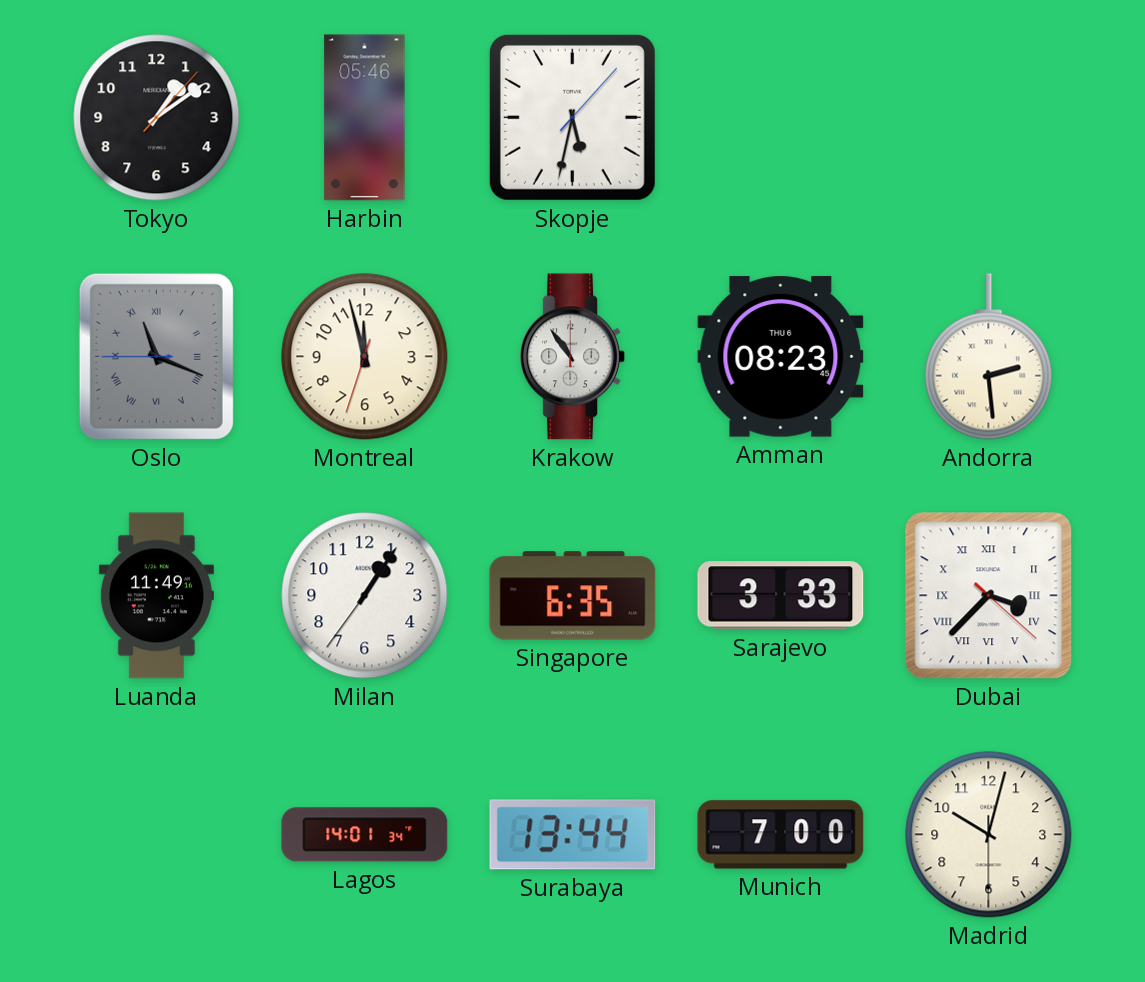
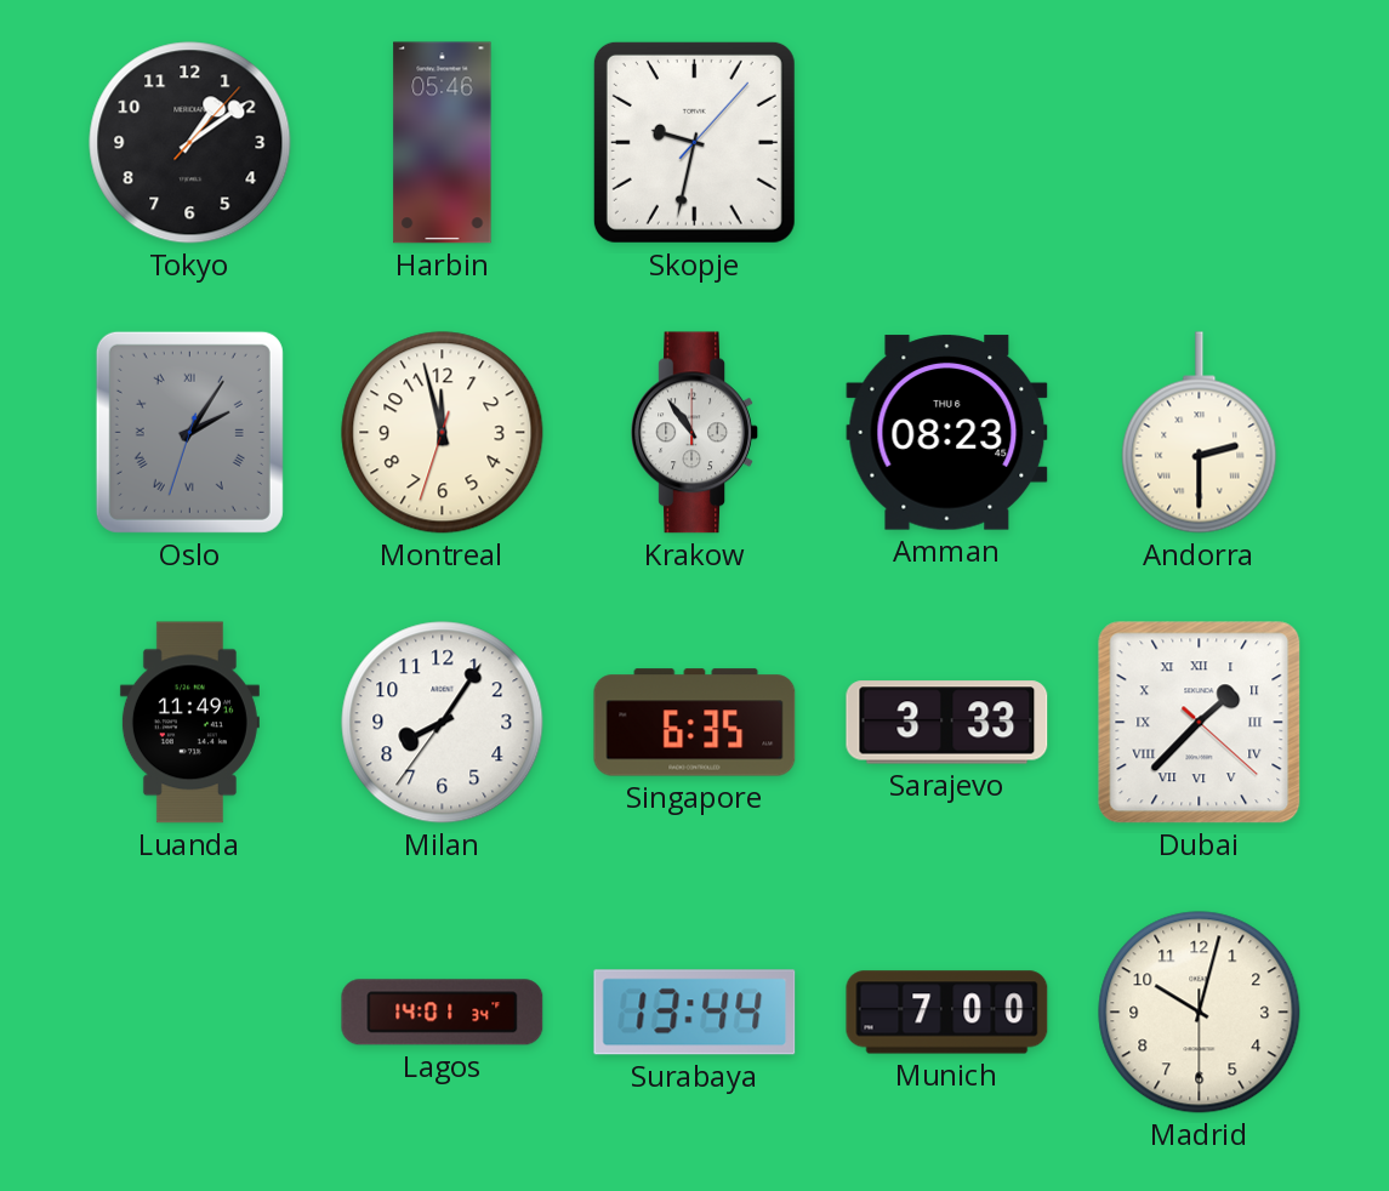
Skopje: 5:32 -> 9:32
Oslo: 11:18 -> 2:05
Andorra: 2:29 -> 2:30
Milan: 1:05 -> 8:05
Dubai: 3:37 -> 1:37
